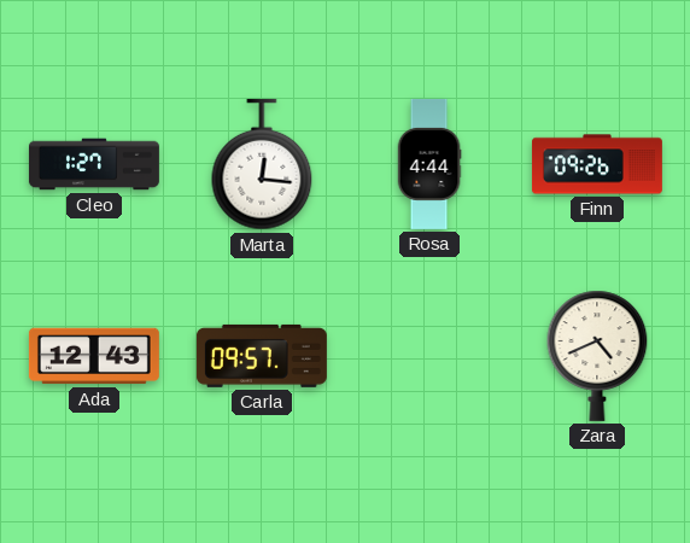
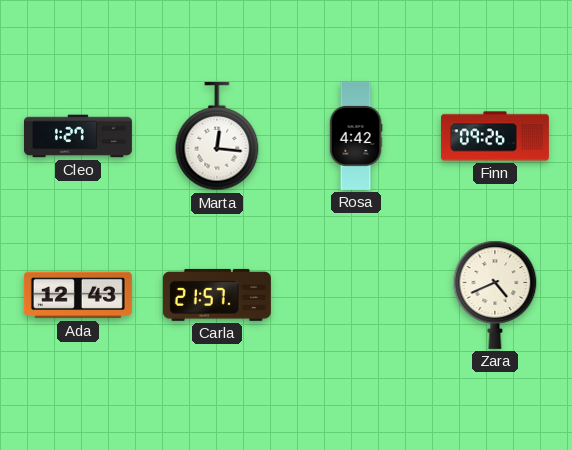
Rosa: 4:44 -> 4:42
Carla: 09:57 -> 21:57
